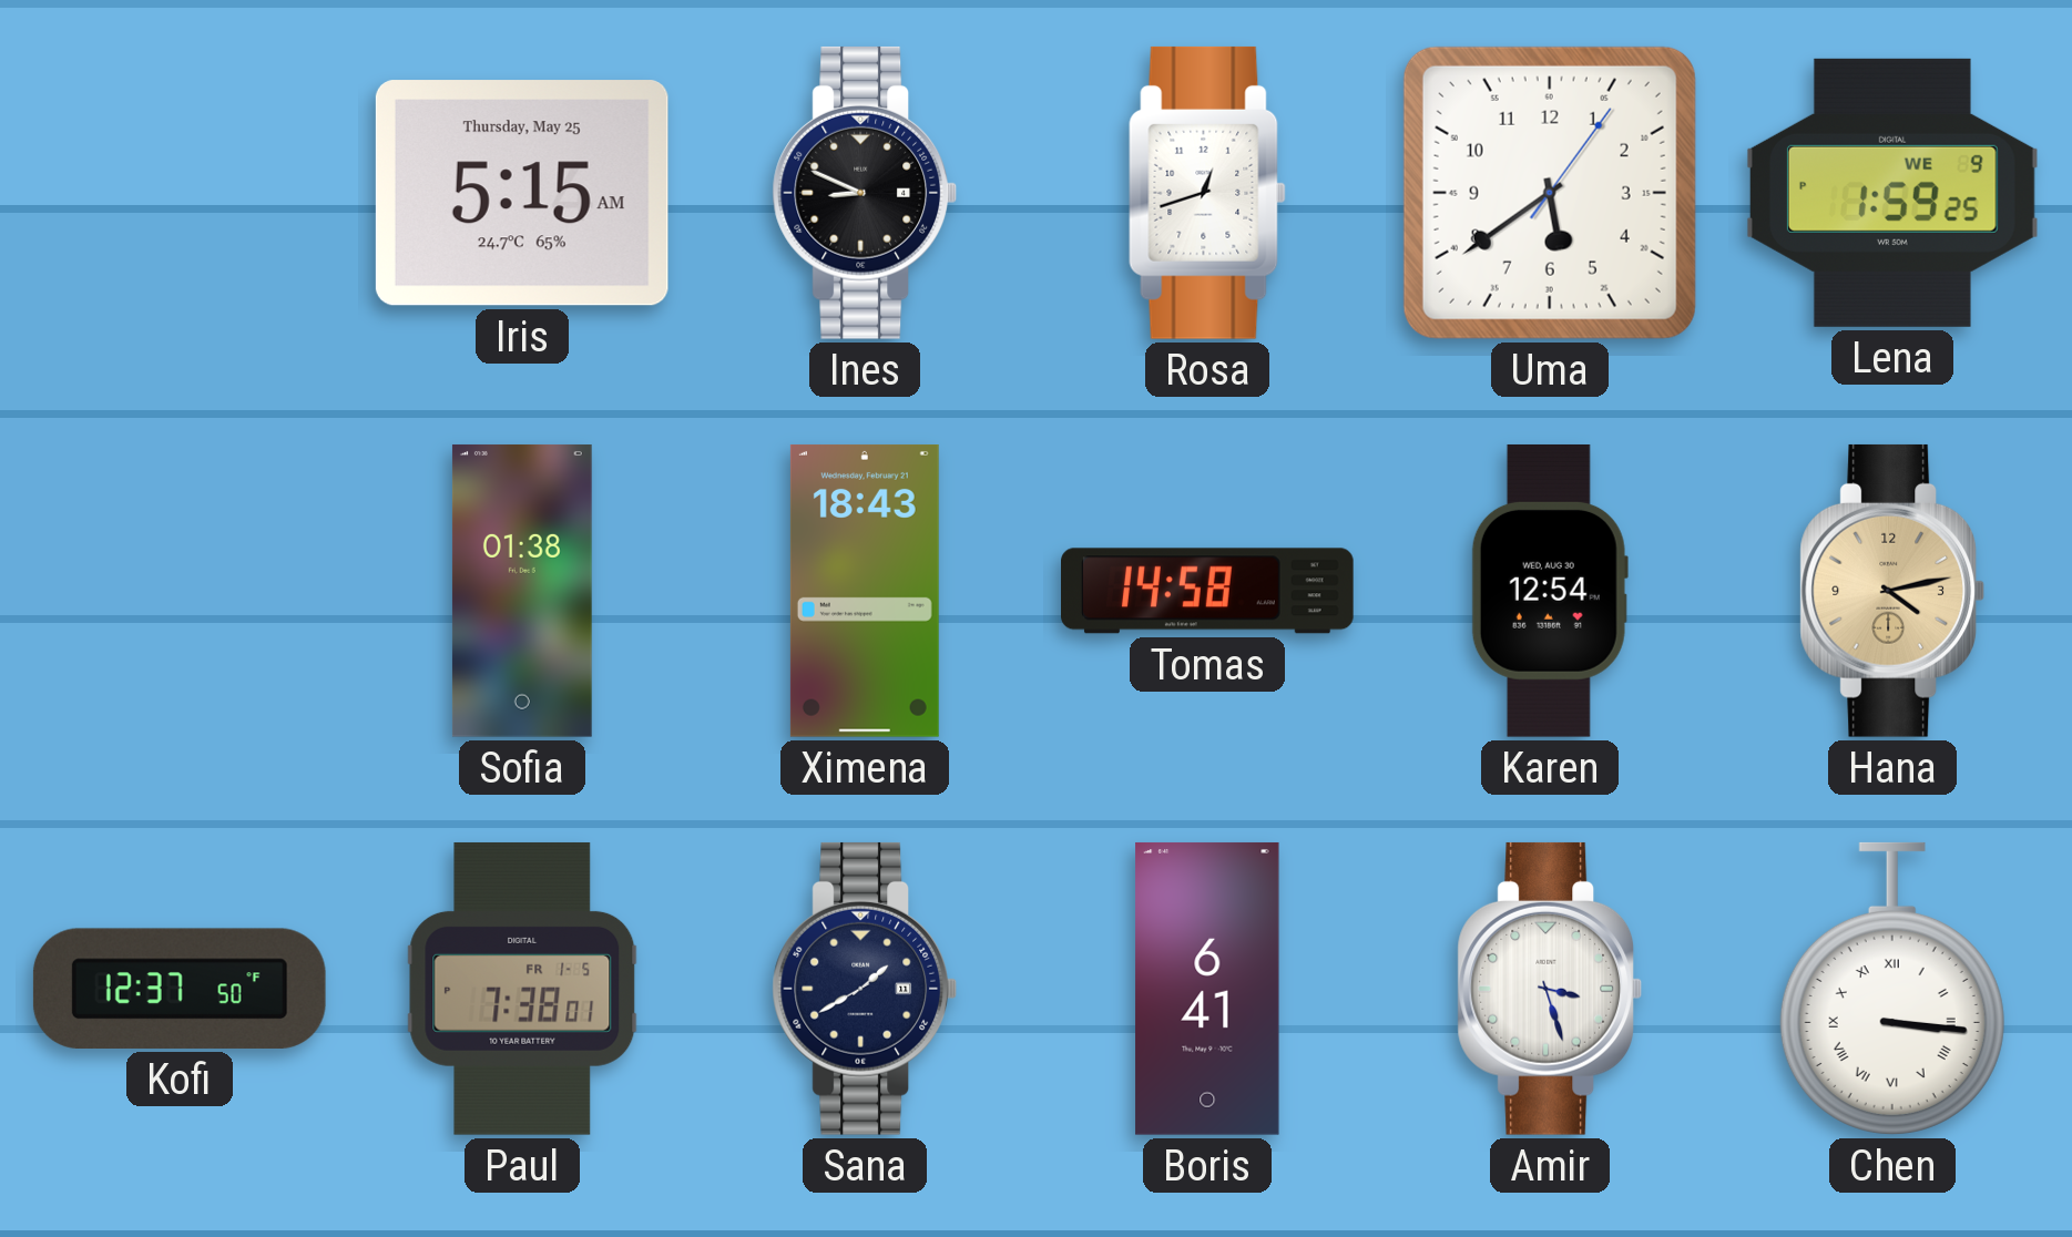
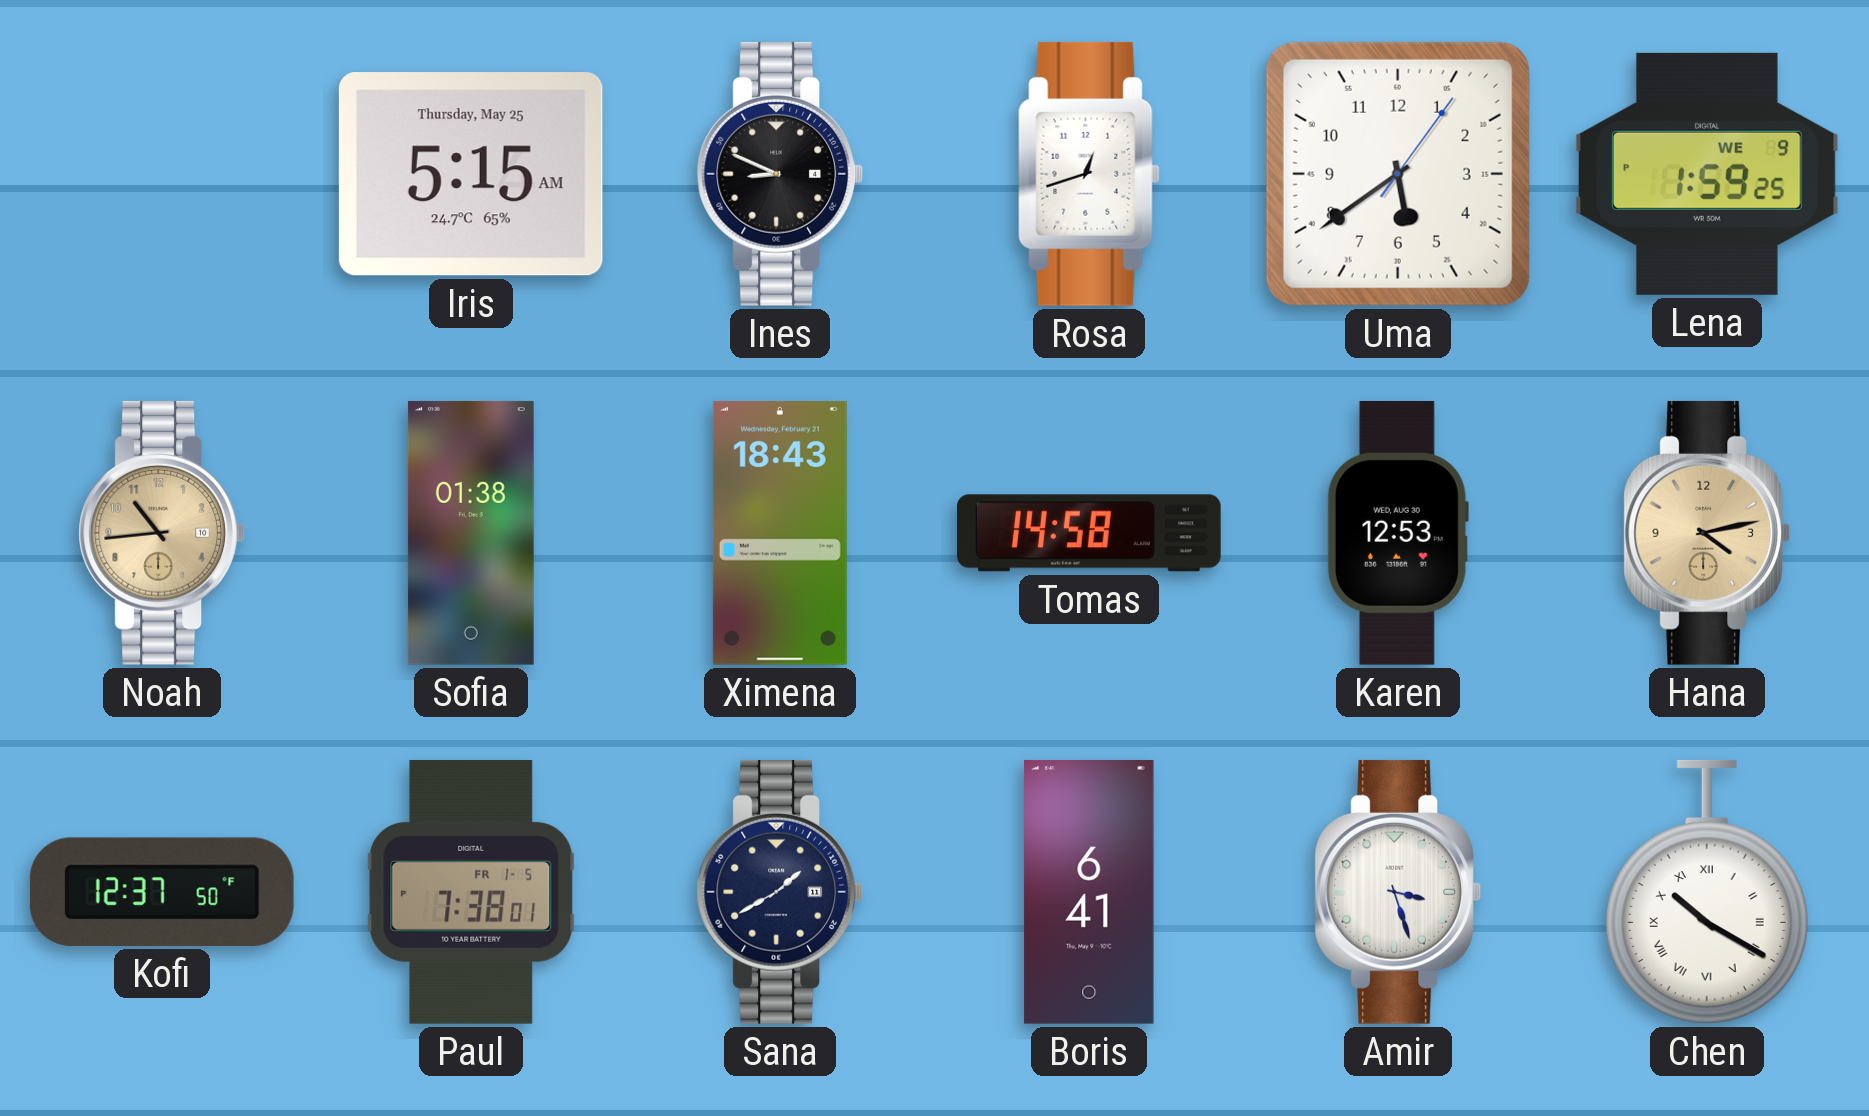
Noah: none -> 10:44
Karen: 12:54 -> 12:53
Chen: 3:16 -> 10:20
